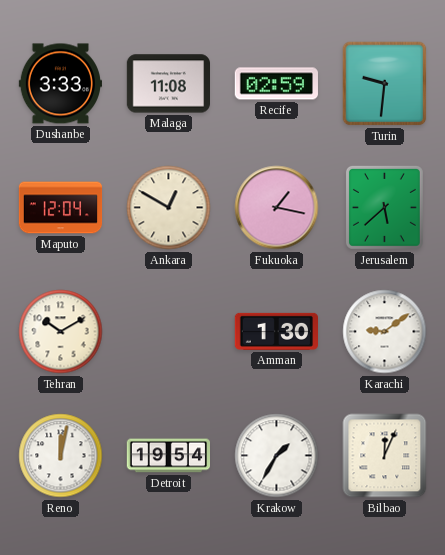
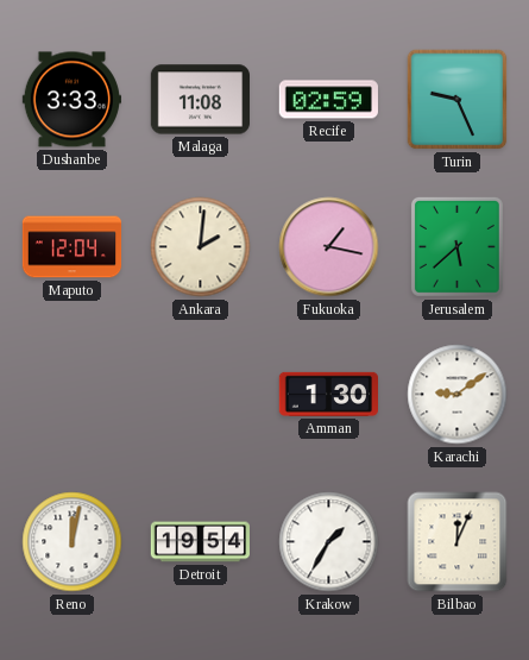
Turin: 9:31 -> 9:26
Ankara: 12:50 -> 2:01
Tehran: 10:10 -> none
